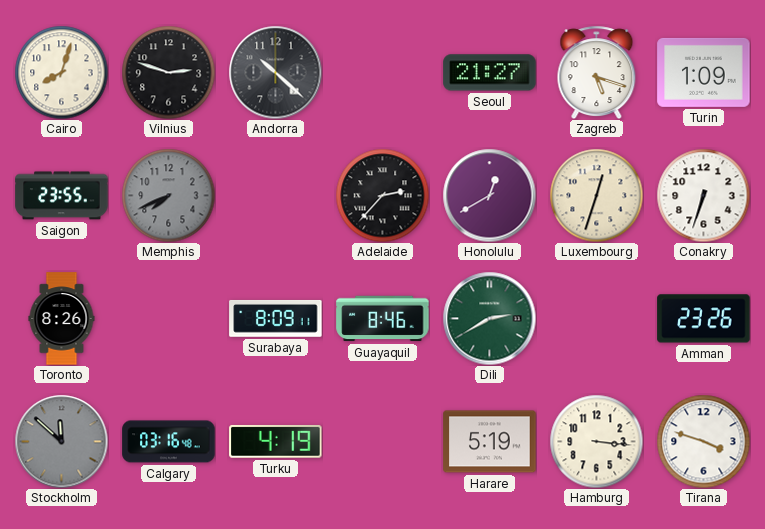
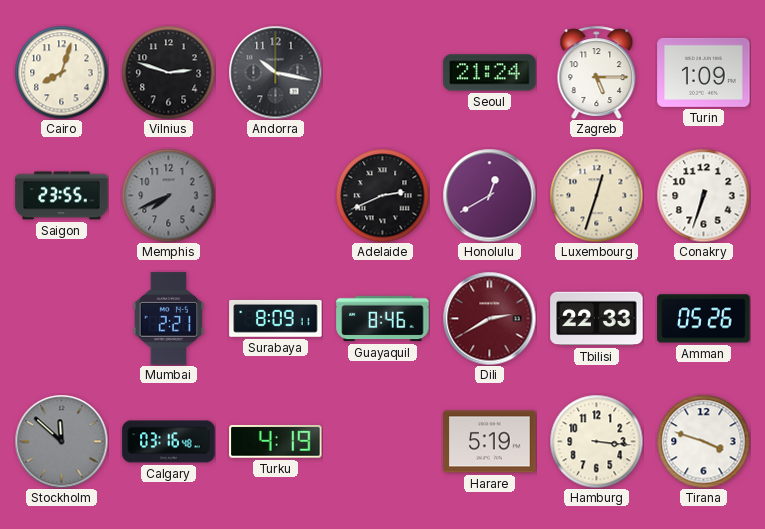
Andorra: 10:22 -> 10:17
Seoul: 21:27 -> 21:24
Zagreb: 5:18 -> 5:15
Adelaide: 2:37 -> 2:41
Toronto: 8:26 -> none
Mumbai: none -> 2:21
Dili dial: green -> burgundy
Tbilisi: none -> 22:33
Amman: 23:26 -> 05:26
